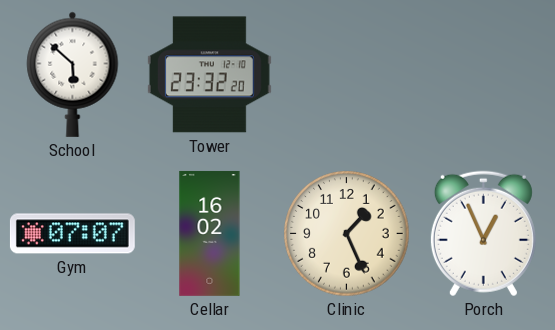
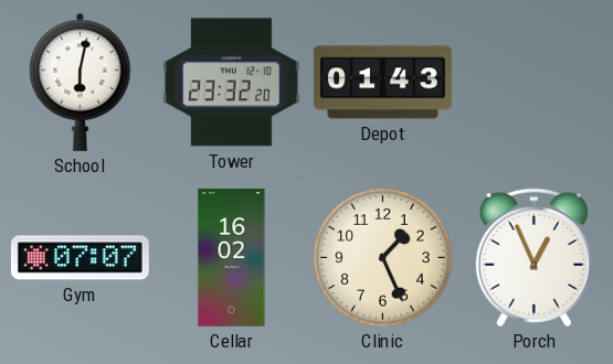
School: 5:52 -> 6:02
Depot: none -> 01:43
